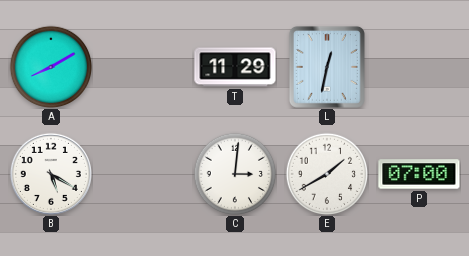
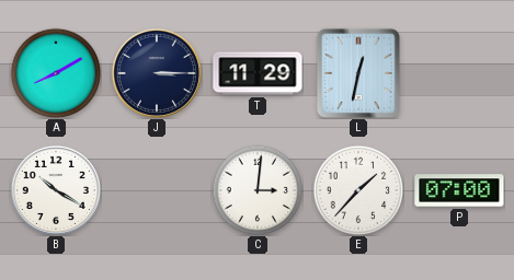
J: none -> 3:15
B: 5:20 -> 10:20
E: 1:40 -> 1:37
